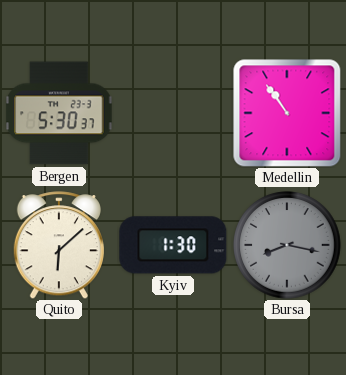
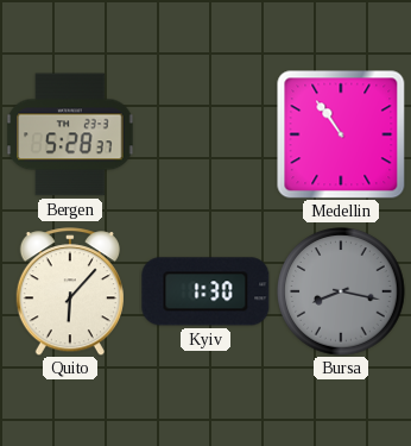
Bergen: 5:30 -> 5:28
Quito: 6:08 -> 6:07
